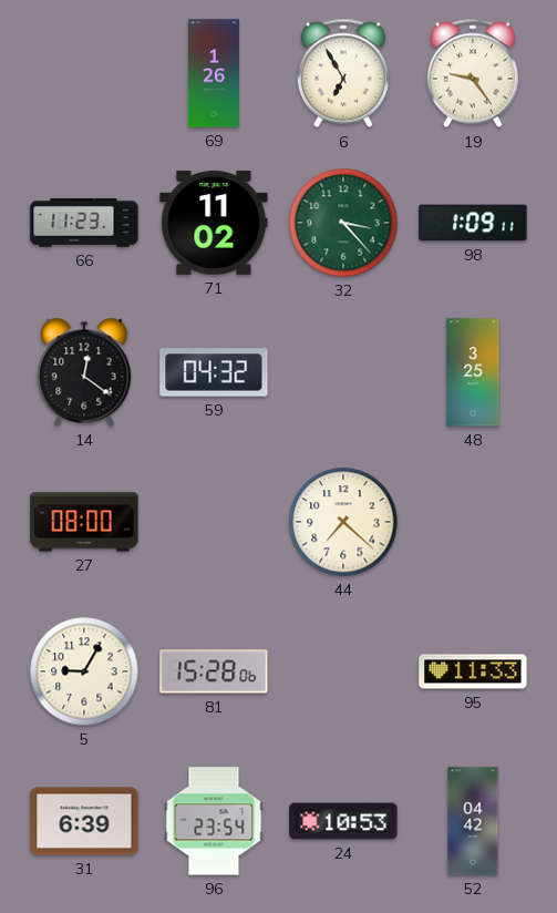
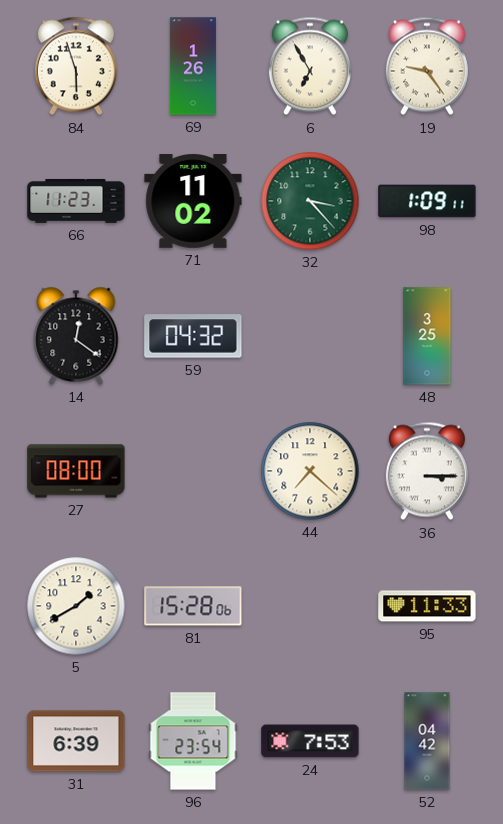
84: none -> 5:57
36: none -> 3:15
5: 9:05 -> 1:40
24: 10:53 -> 7:53
